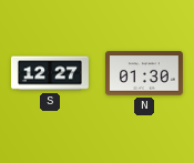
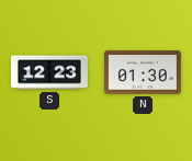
S: 12:27 -> 12:23
